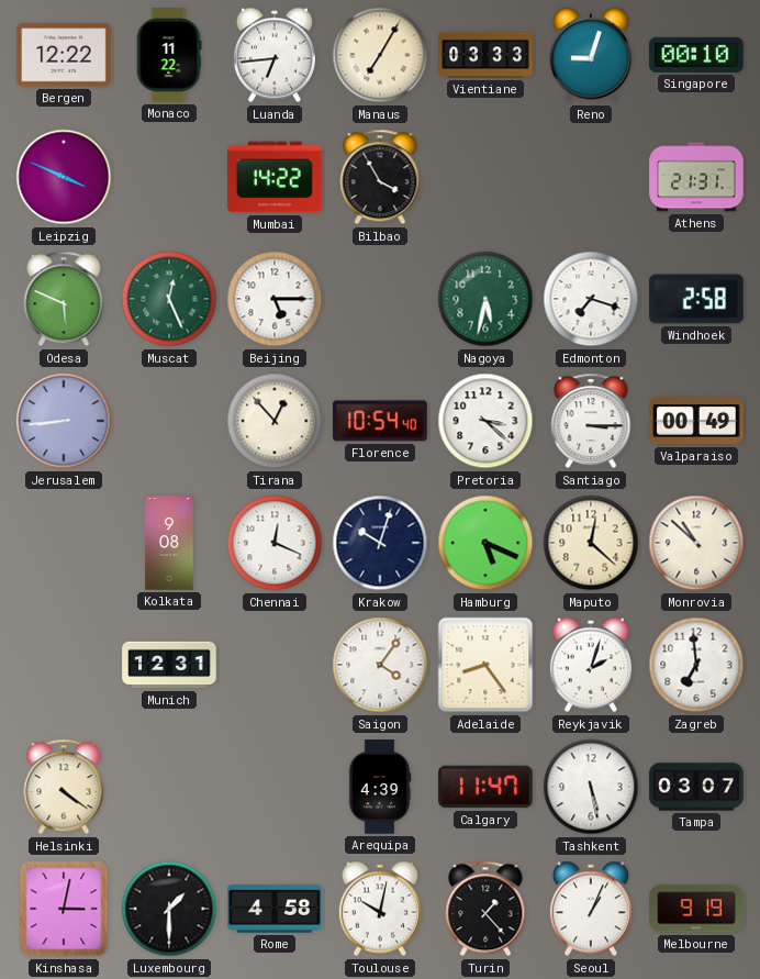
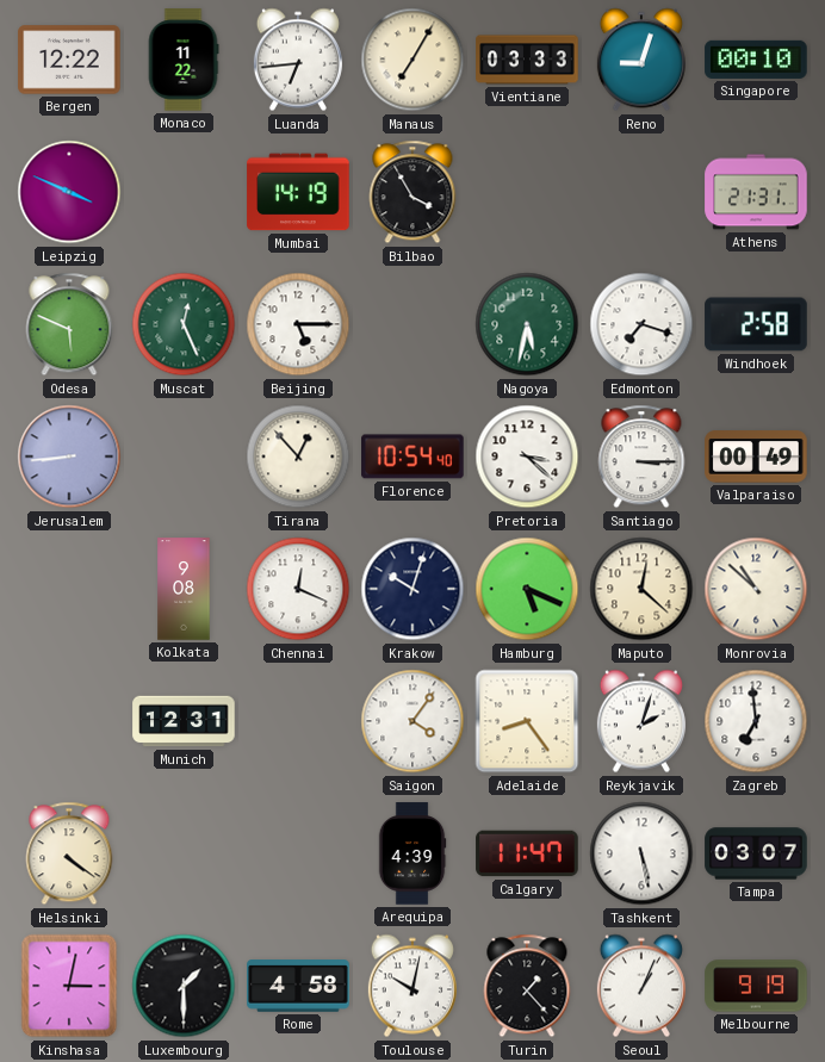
Mumbai: 14:22 -> 14:19
